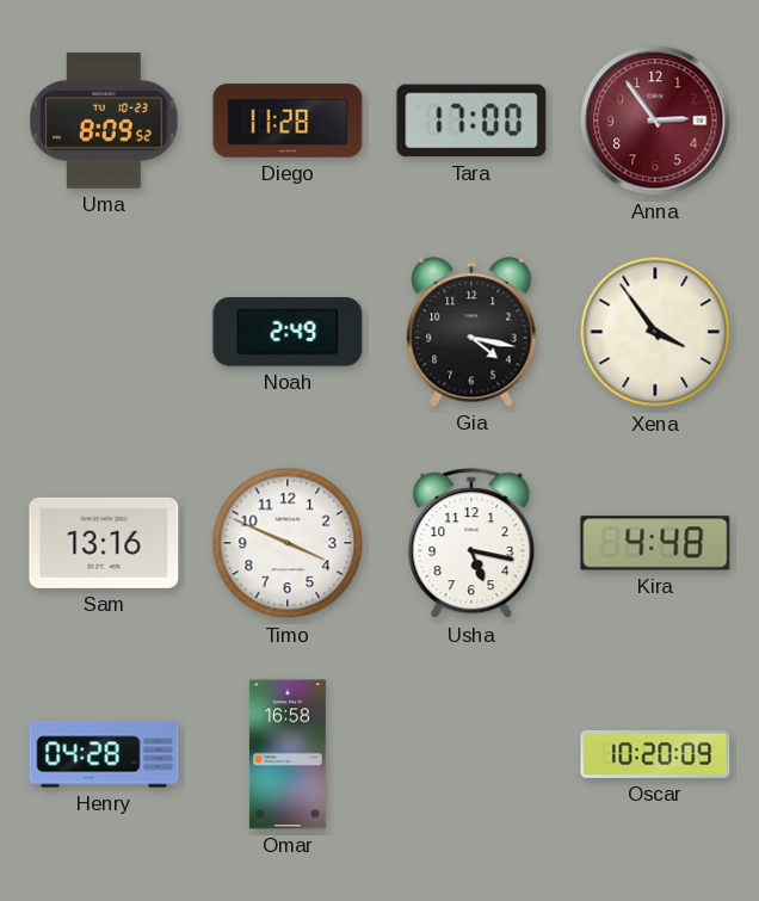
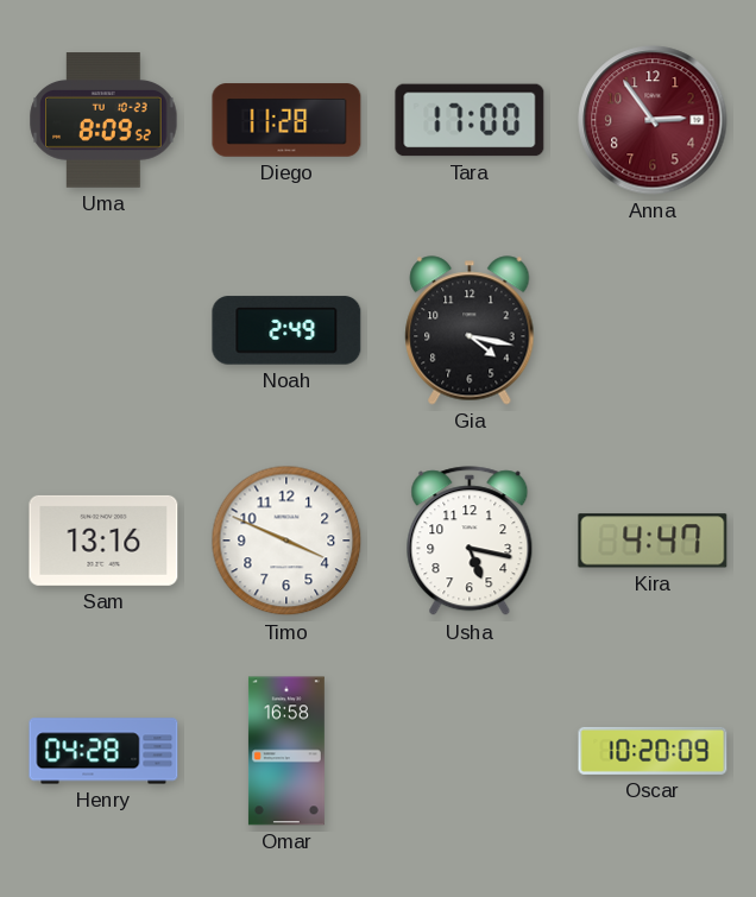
Xena: 3:54 -> none
Kira: 4:48 -> 4:47
